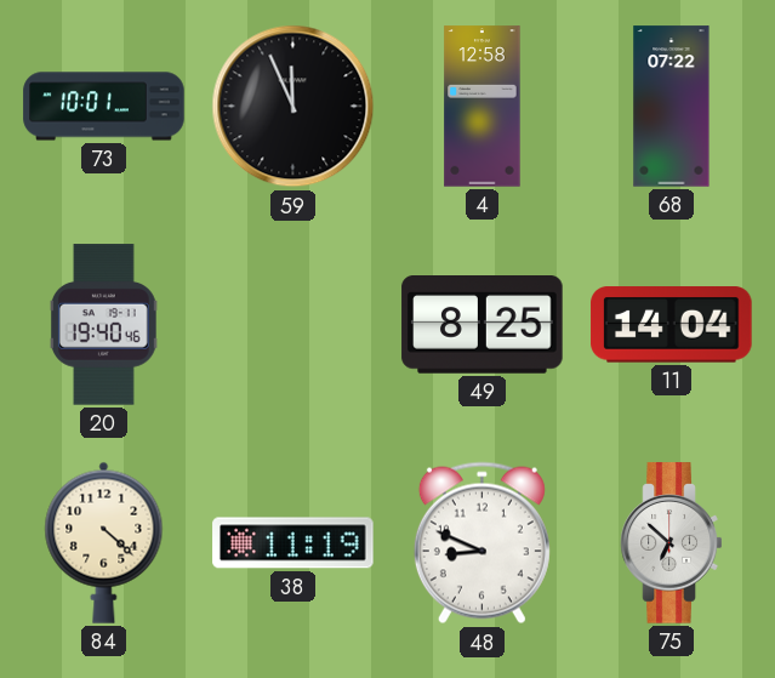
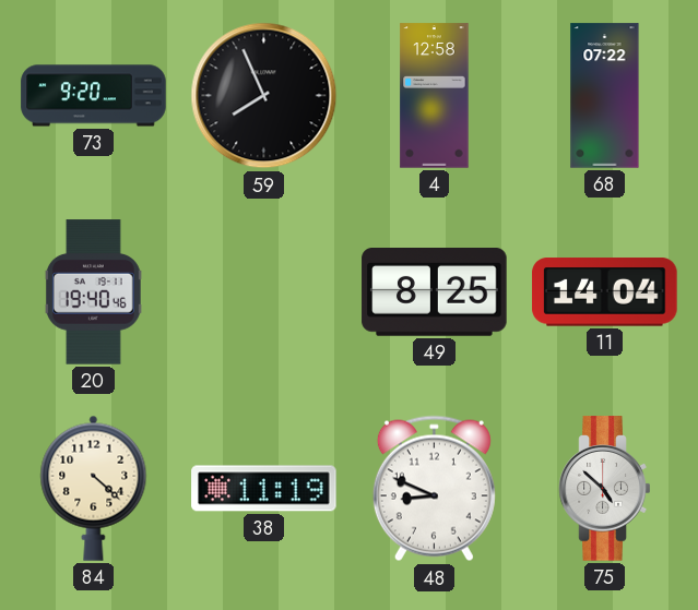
73: 10:01 -> 9:20
59: 11:56 -> 7:56
75: 6:52 -> 4:52
